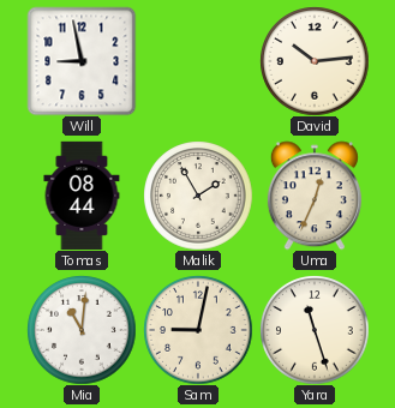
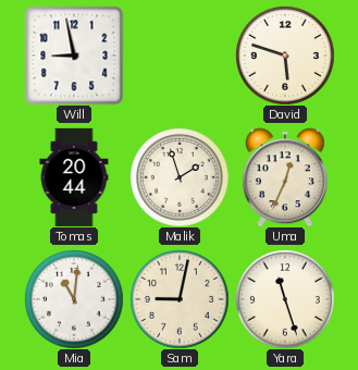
David: 10:14 -> 5:48
Tomas: 08:44 -> 20:44
Malik: 1:55 -> 1:57
